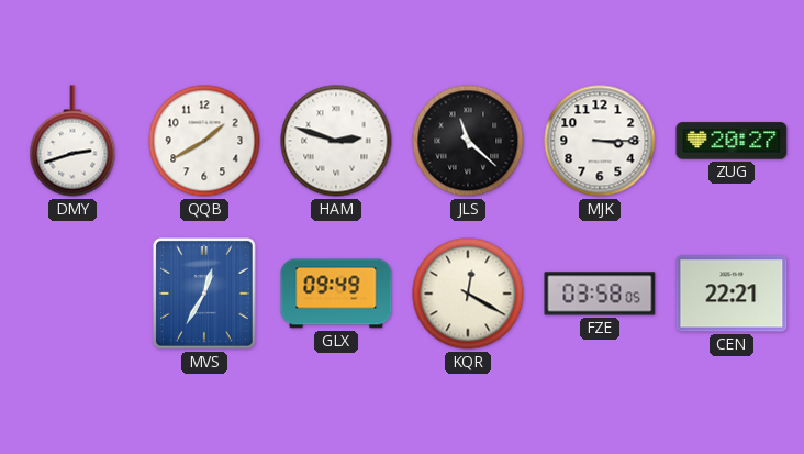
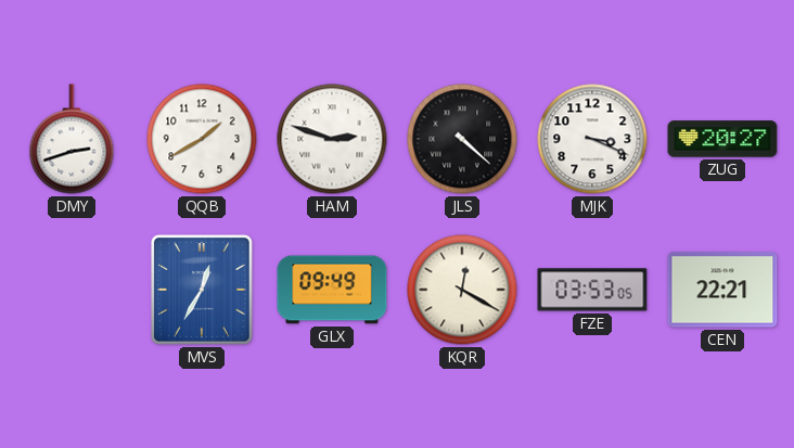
JLS: 11:22 -> 4:22
MJK: 3:15 -> 3:19
FZE: 03:58 -> 03:53
